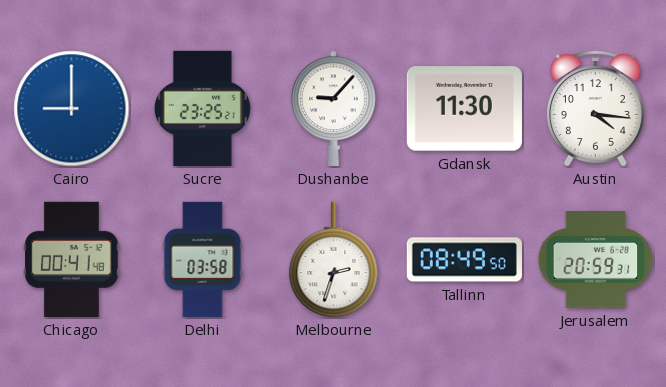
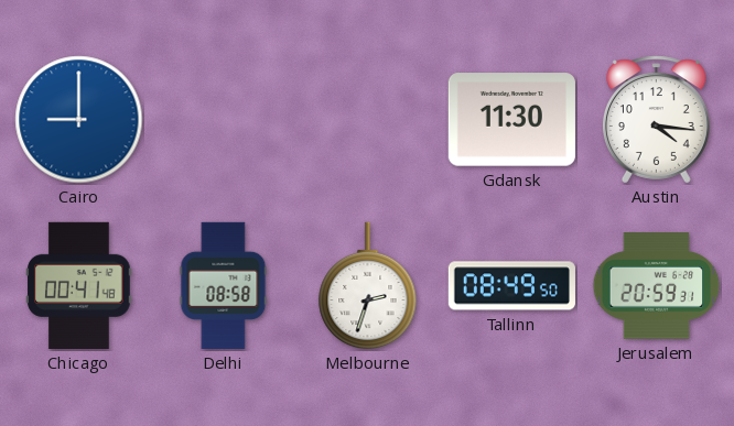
Sucre: 23:25 -> none
Dushanbe: 9:07 -> none
Delhi: 03:58 -> 08:58
